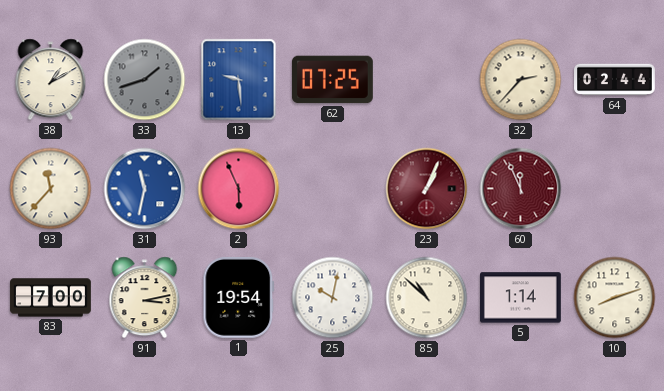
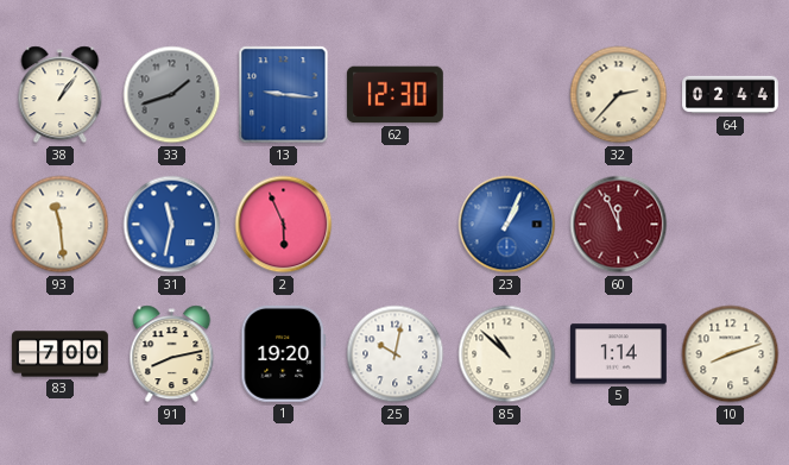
38: 1:10 -> 1:06
13: 9:29 -> 9:16
62: 07:25 -> 12:30
93: 11:37 -> 11:29
23 dial: burgundy -> blue
91: 3:13 -> 8:13
1: 19:54 -> 19:20
